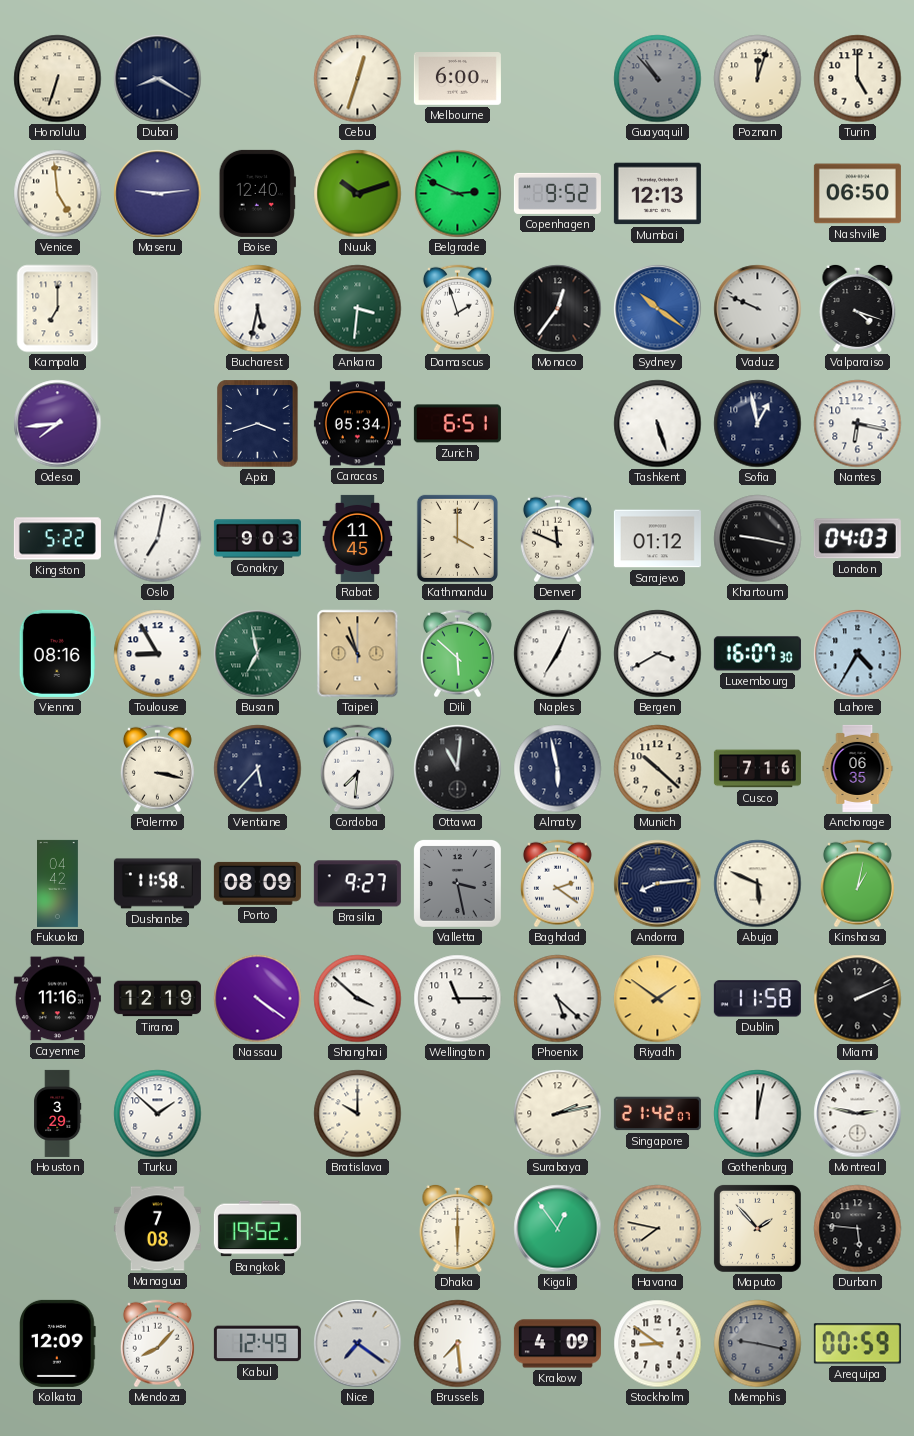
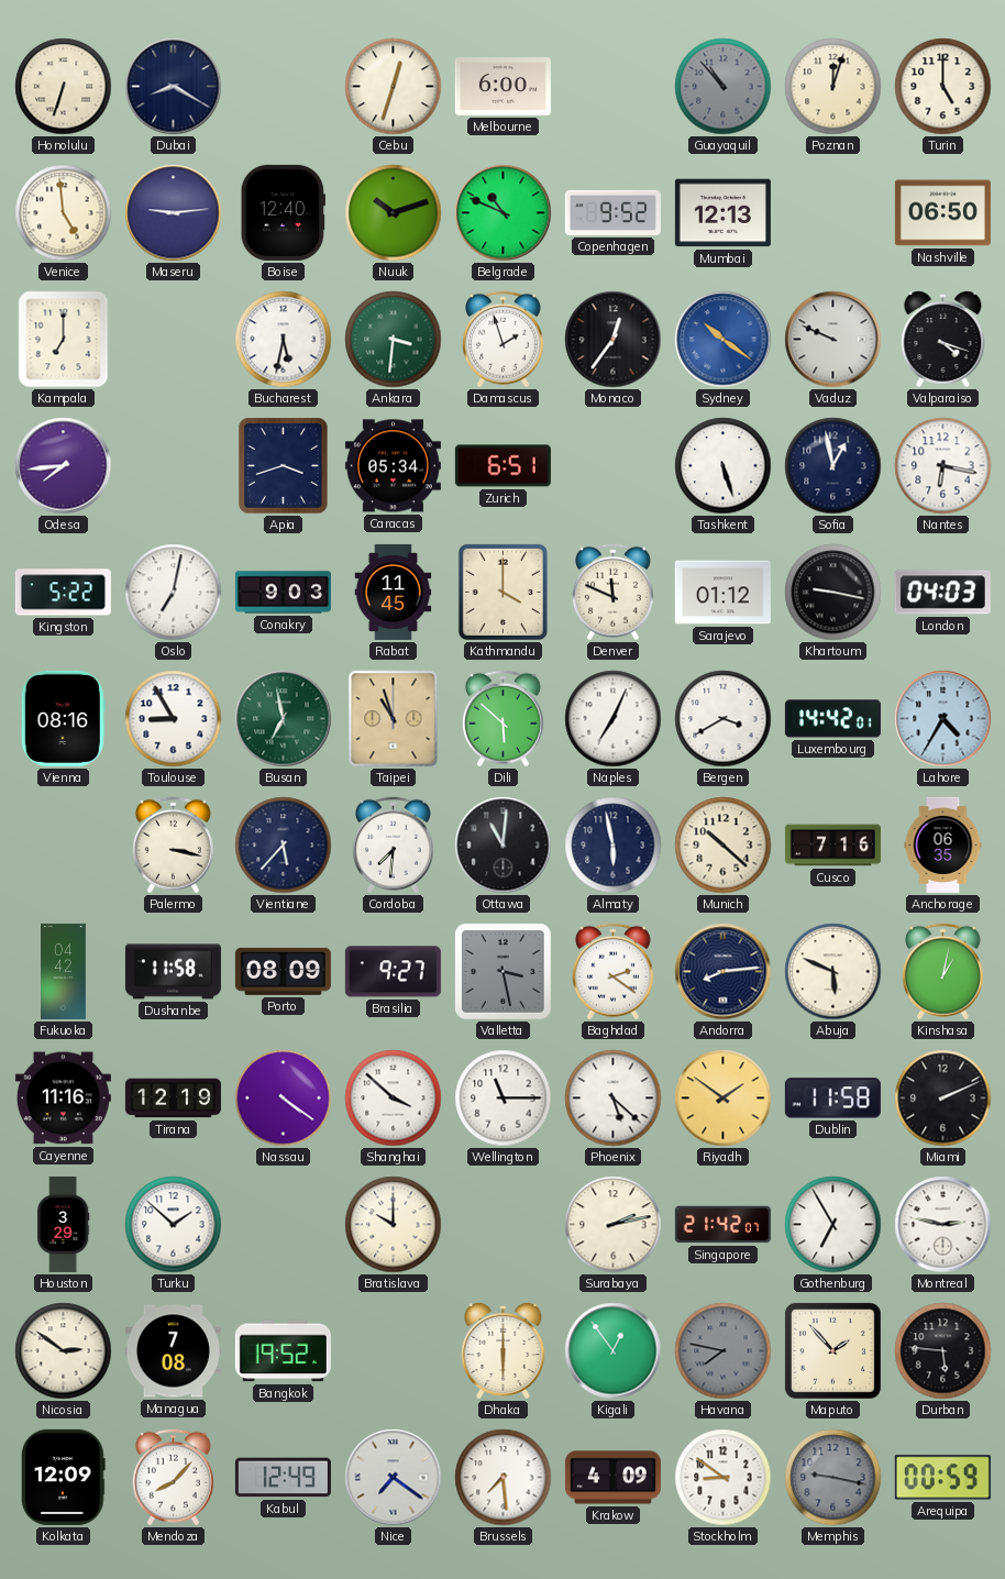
Belgrade: 2:49 -> 10:49
Luxembourg: 16:07 -> 14:42
Gothenburg: 12:02 -> 6:55
Nicosia: none -> 2:51
Havana dial: cream -> grey
